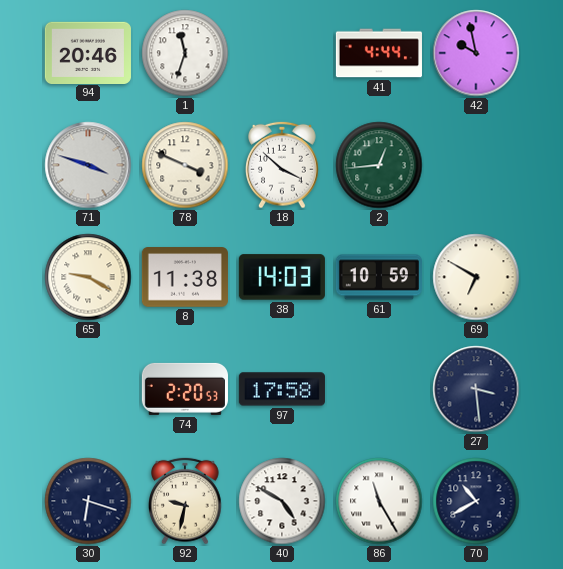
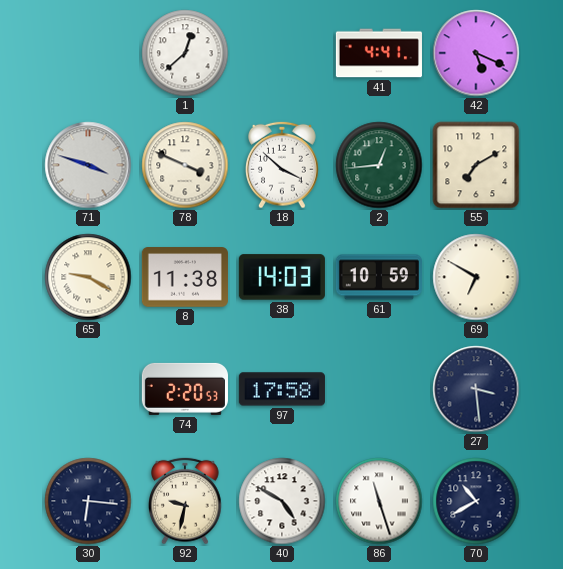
94: 20:46 -> none
1: 11:33 -> 12:38
41: 4:44 -> 4:41
42: 9:58 -> 5:19
55: none -> 7:10
30: 6:18 -> 6:16
86: 11:25 -> 11:27
